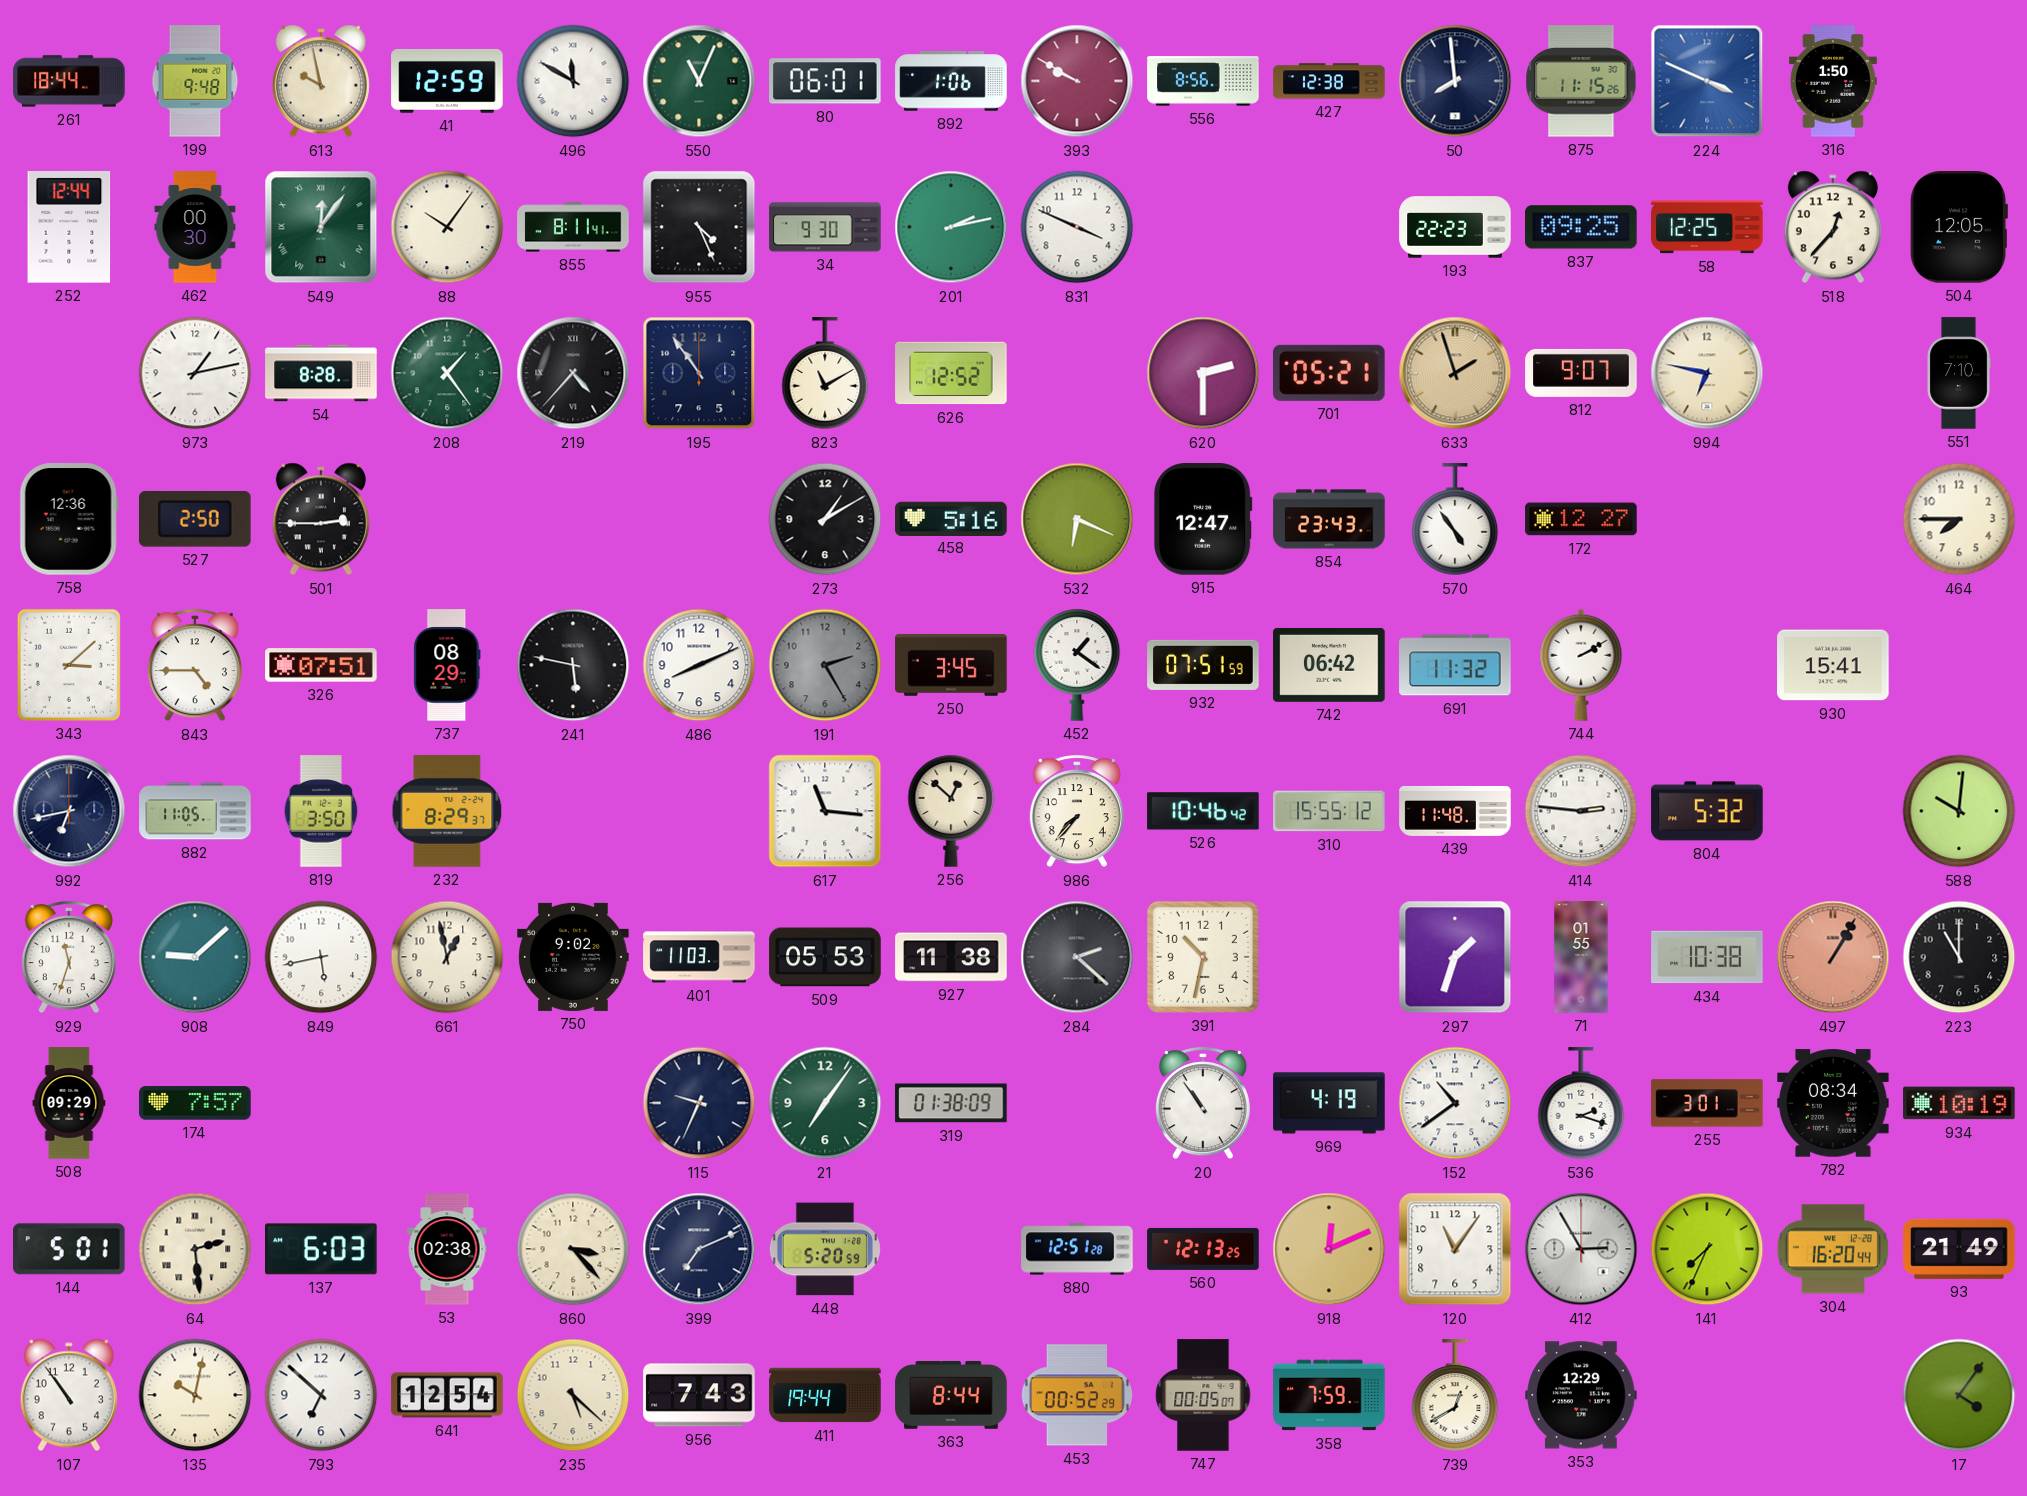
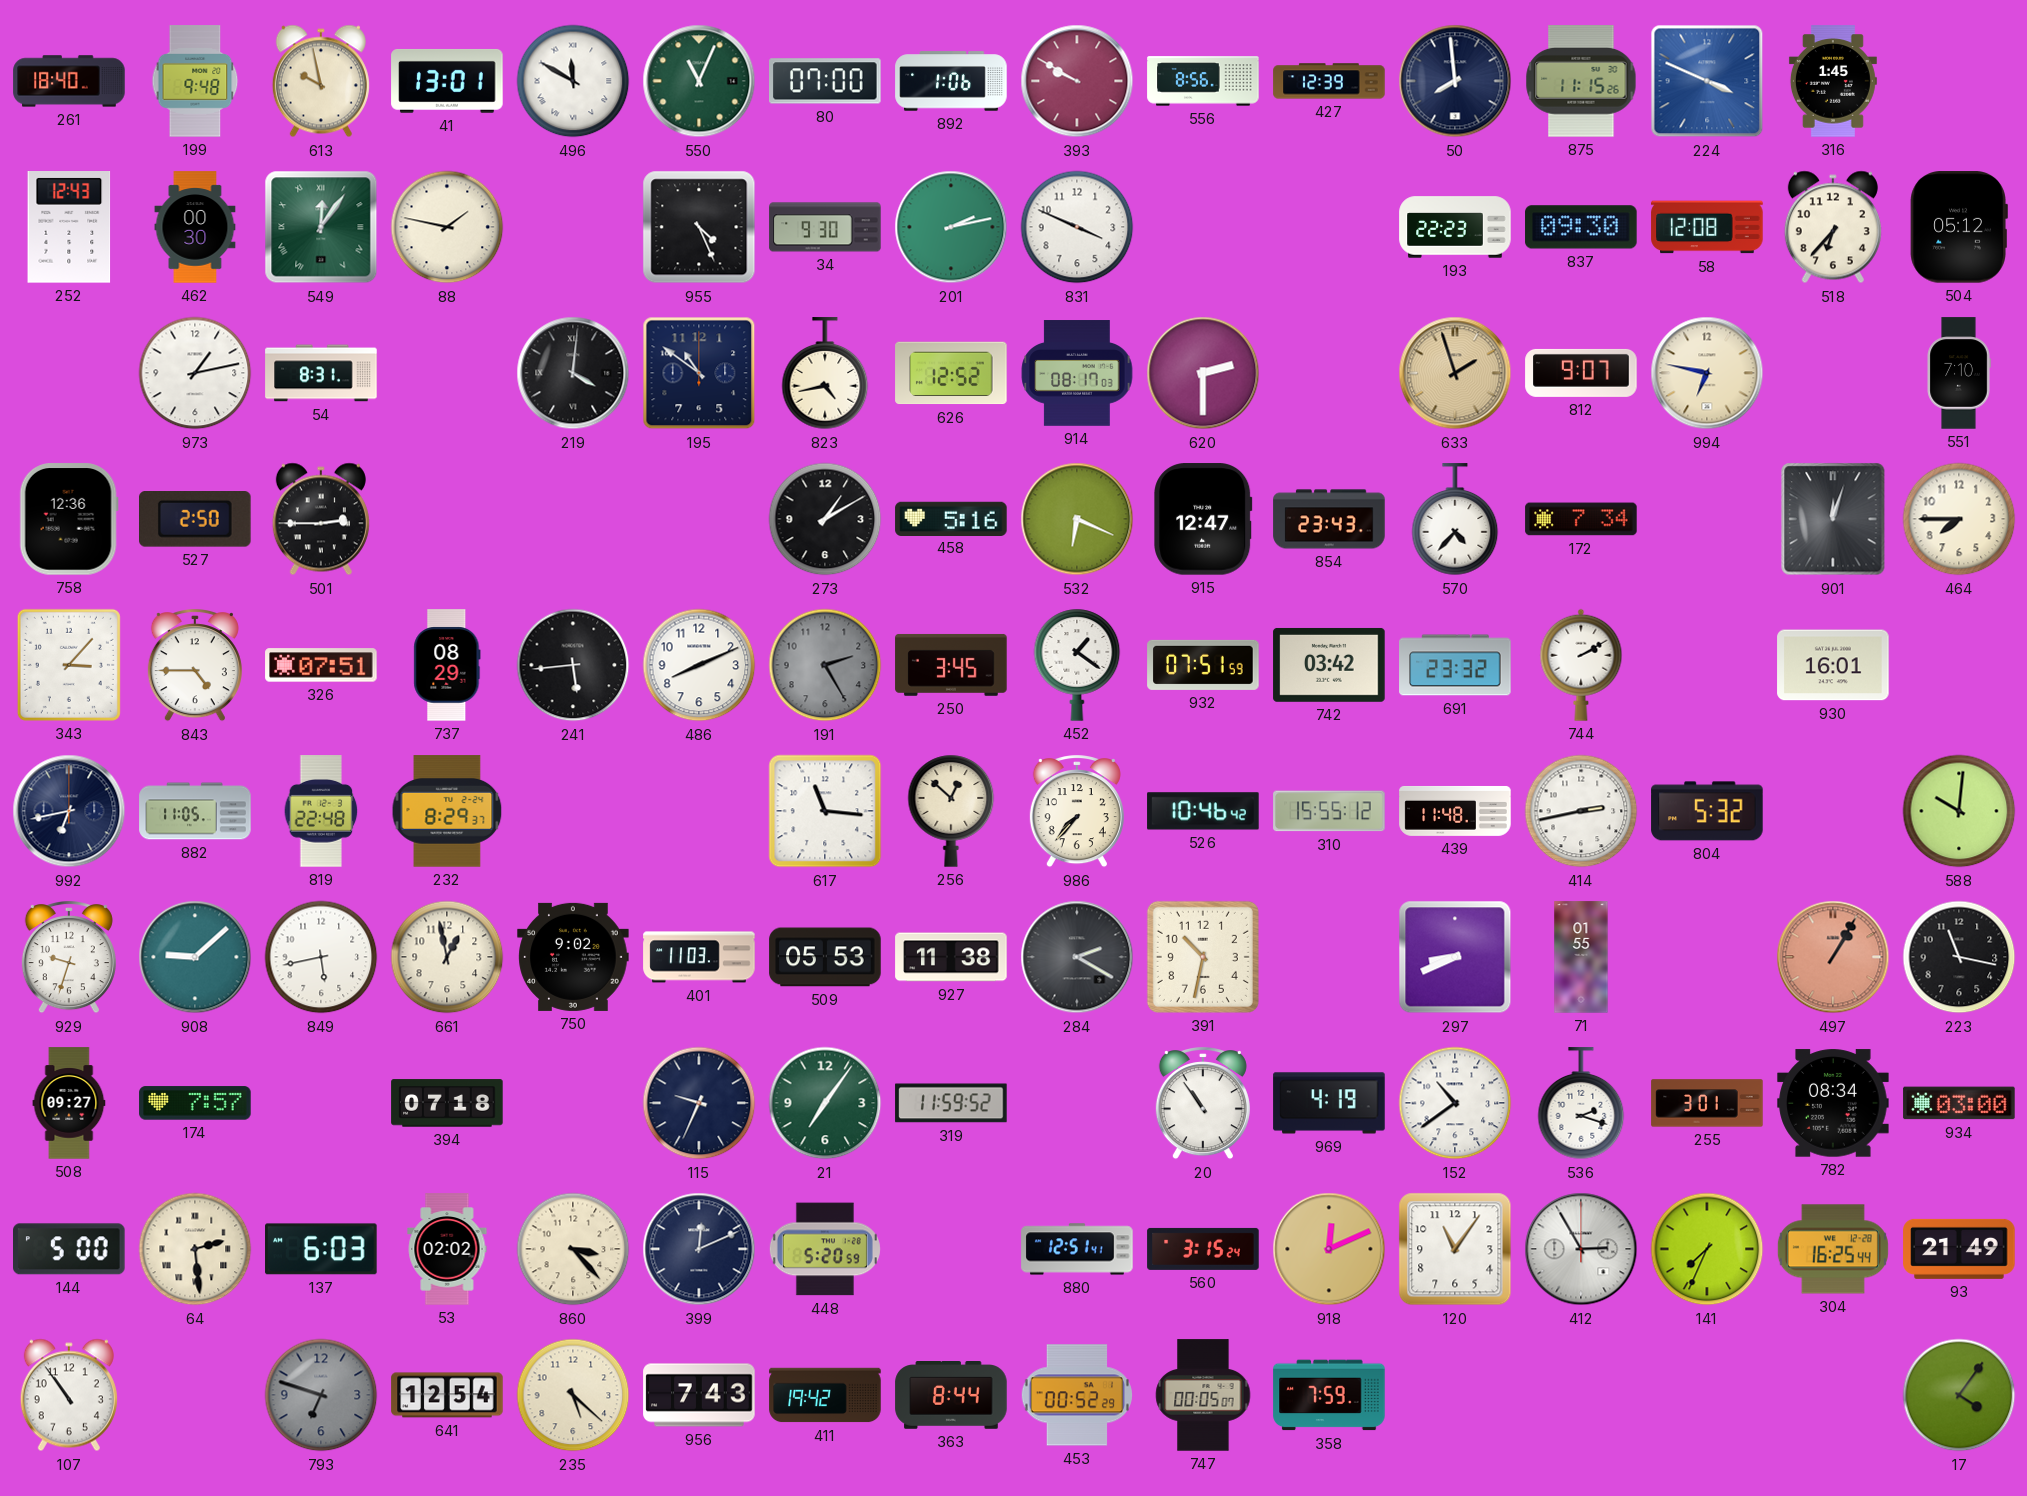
261: 18:44 -> 18:40
41: 12:59 -> 13:01
80: 06:01 -> 07:00
427: 12:38 -> 12:39
316: 1:50 -> 1:45
252: 12:44 -> 12:43
88: 10:06 -> 1:47
855: 8:11 -> none
837: 09:25 -> 09:30
58: 12:25 -> 12:08
518: 12:37 -> 6:37
504: 12:05 -> 05:12
54: 8:28 -> 8:31
208: 1:24 -> none
219: 4:37 -> 4:01
195: 10:54 -> 10:51
823: 11:10 -> 4:43
914: none -> 08:17
701: 05:21 -> none
570: 4:54 -> 4:37
172: 12:27 -> 7:34
901: none -> 12:03
343: 3:08 -> 3:07
241: 5:47 -> 5:44
742: 06:42 -> 03:42
691: 11:32 -> 23:32
930: 15:41 -> 16:01
819: 3:50 -> 22:48
414: 2:46 -> 2:43
929: 11:33 -> 9:33
284: 2:22 -> 2:20
297: 1:33 -> 8:41
434: 10:38 -> none
223: 11:00 -> 11:17
508: 09:29 -> 09:27
394: none -> 07:18
319: 01:38 -> 11:59
934: 10:19 -> 03:00
144: 5:01 -> 5:00
53: 02:38 -> 02:02
399: 7:11 -> 12:11
880: 12:51:28 -> 12:51:41
560: 12:13 -> 3:15
304: 16:20 -> 16:25
135: 10:02 -> none
793: 6:52 -> 6:48
793 dial: white -> grey
411: 19:44 -> 19:42
739: 12:40 -> none
353: 12:29 -> none
